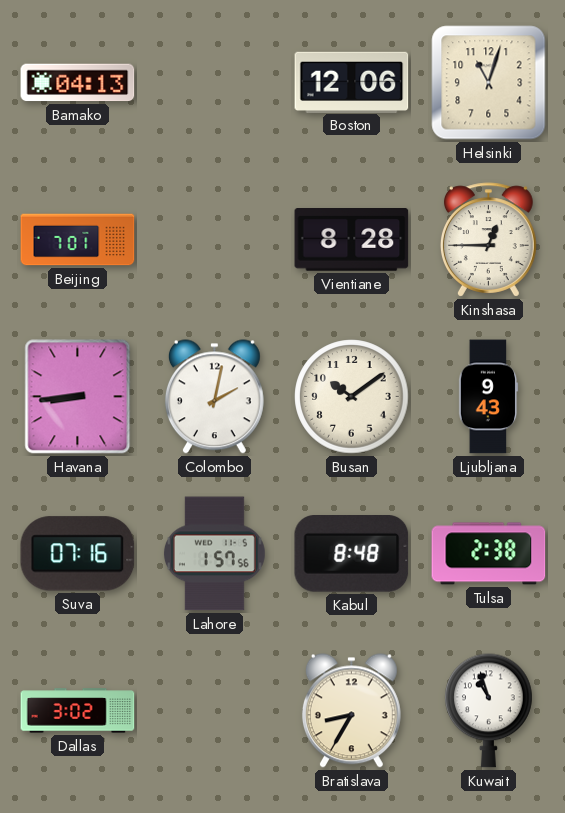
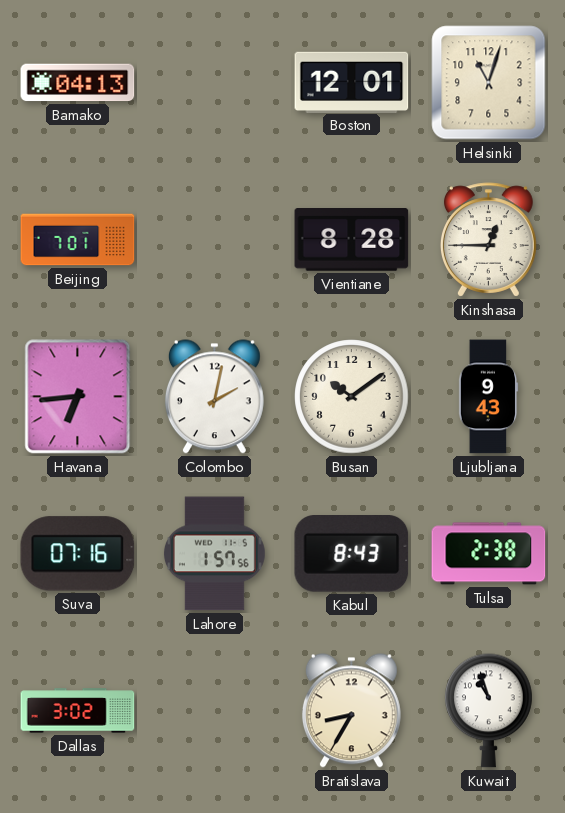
Boston: 12:06 -> 12:01
Havana: 8:44 -> 6:44
Kabul: 8:48 -> 8:43
